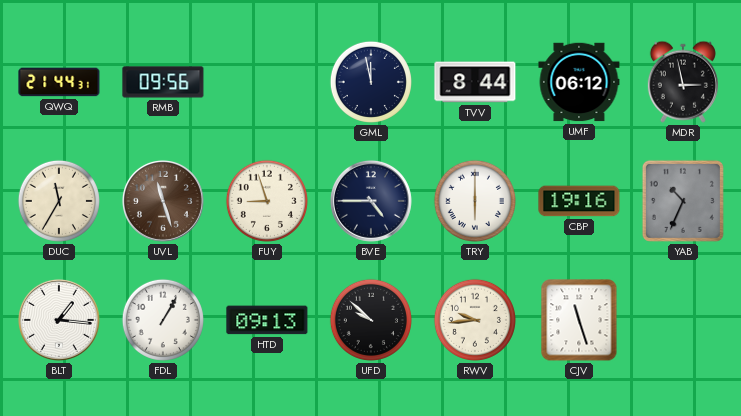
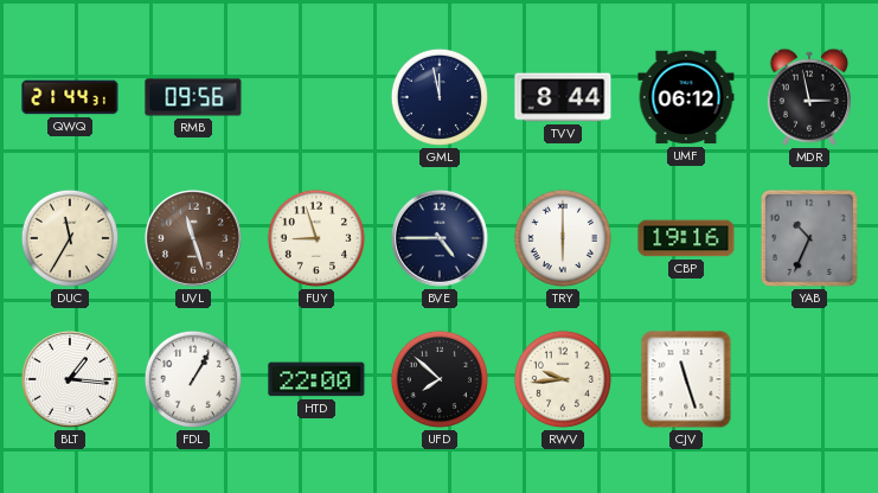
HTD: 09:13 -> 22:00
UFD: 9:52 -> 7:52
